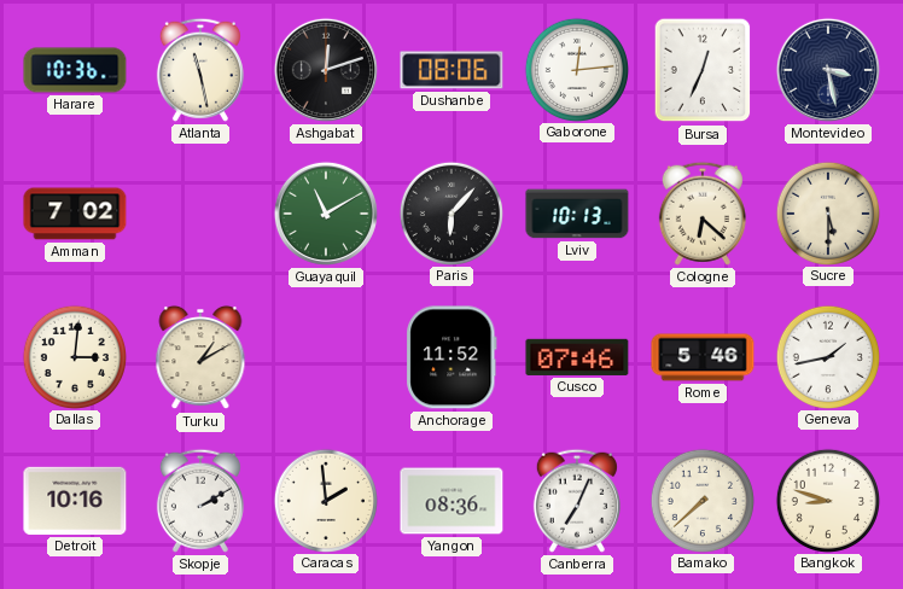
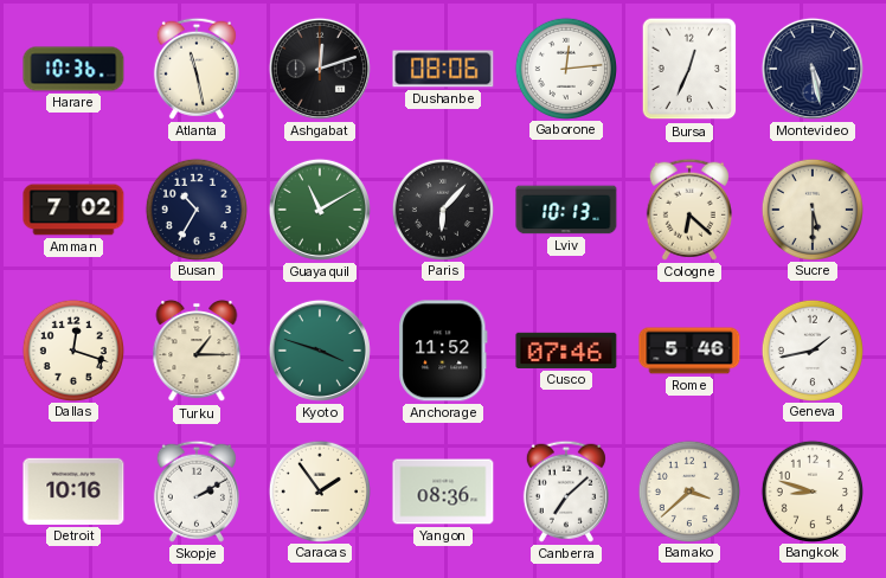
Montevideo: 3:28 -> 5:28
Busan: none -> 10:35
Dallas: 3:01 -> 12:18
Turku: 1:10 -> 1:15
Kyoto: none -> 3:48
Caracas: 1:59 -> 1:54
Canberra: 7:04 -> 7:08
Bamako: 7:38 -> 3:38
